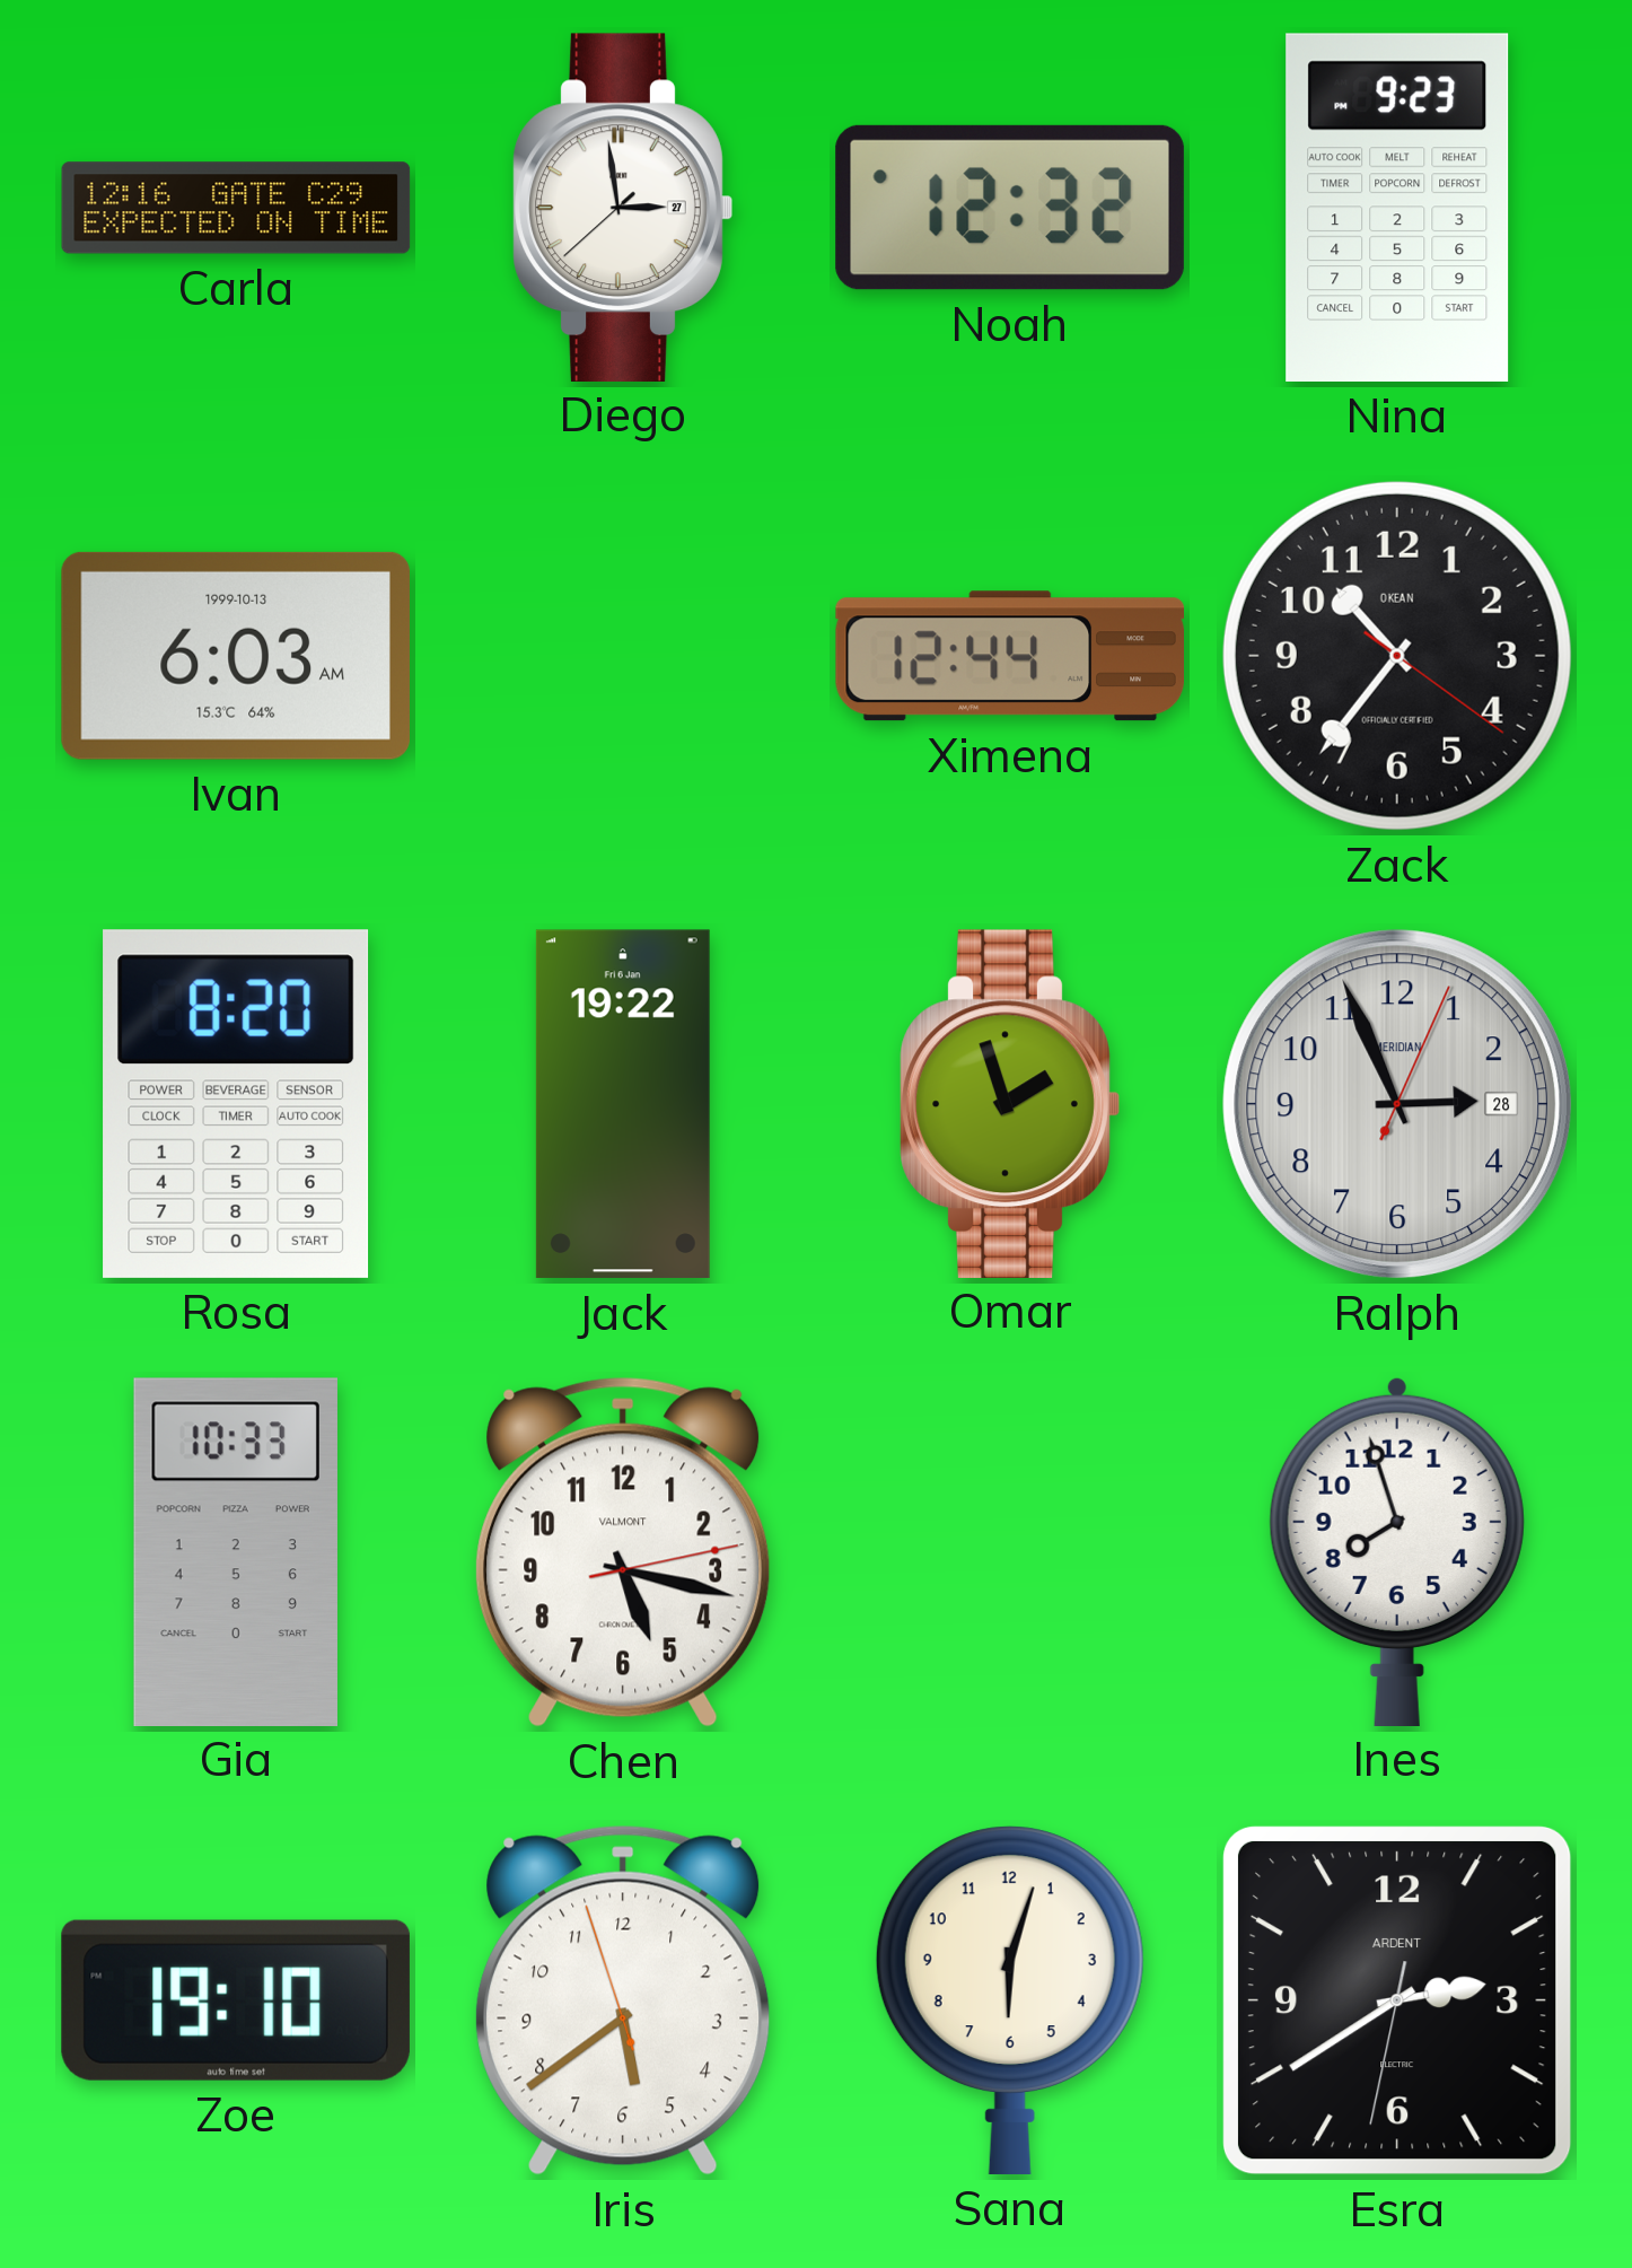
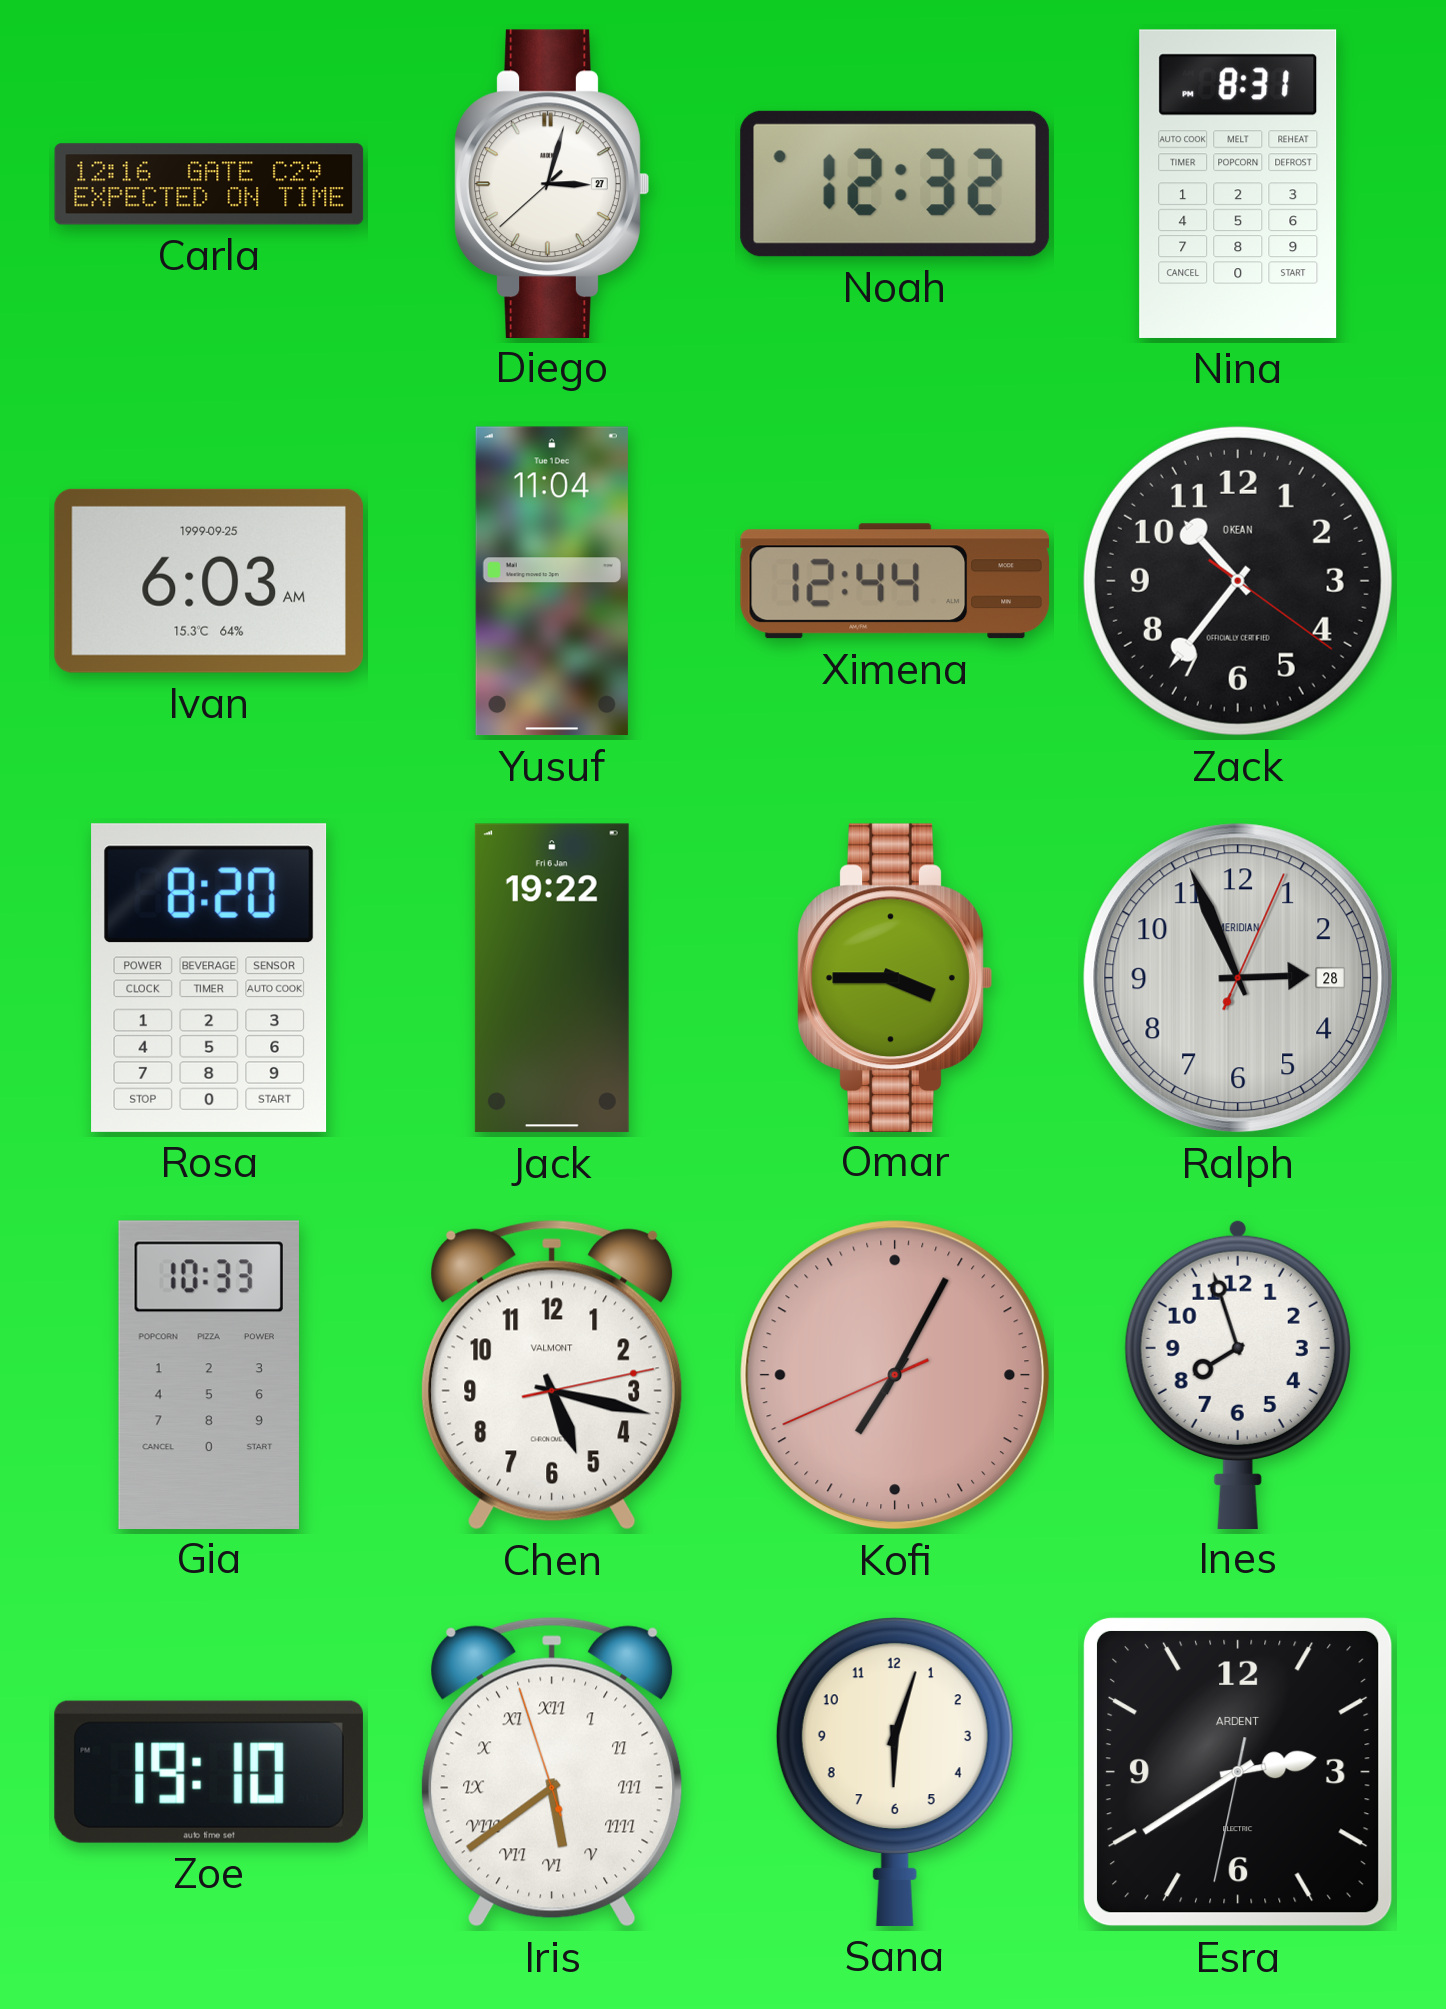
Diego: 2:58 -> 3:02
Nina: 9:23 -> 8:31
Ivan date: 1999-10-13 -> 1999-09-25
Yusuf: none -> 11:04
Omar: 1:57 -> 3:45
Kofi: none -> 7:04
Iris numerals: Arabic -> Roman
